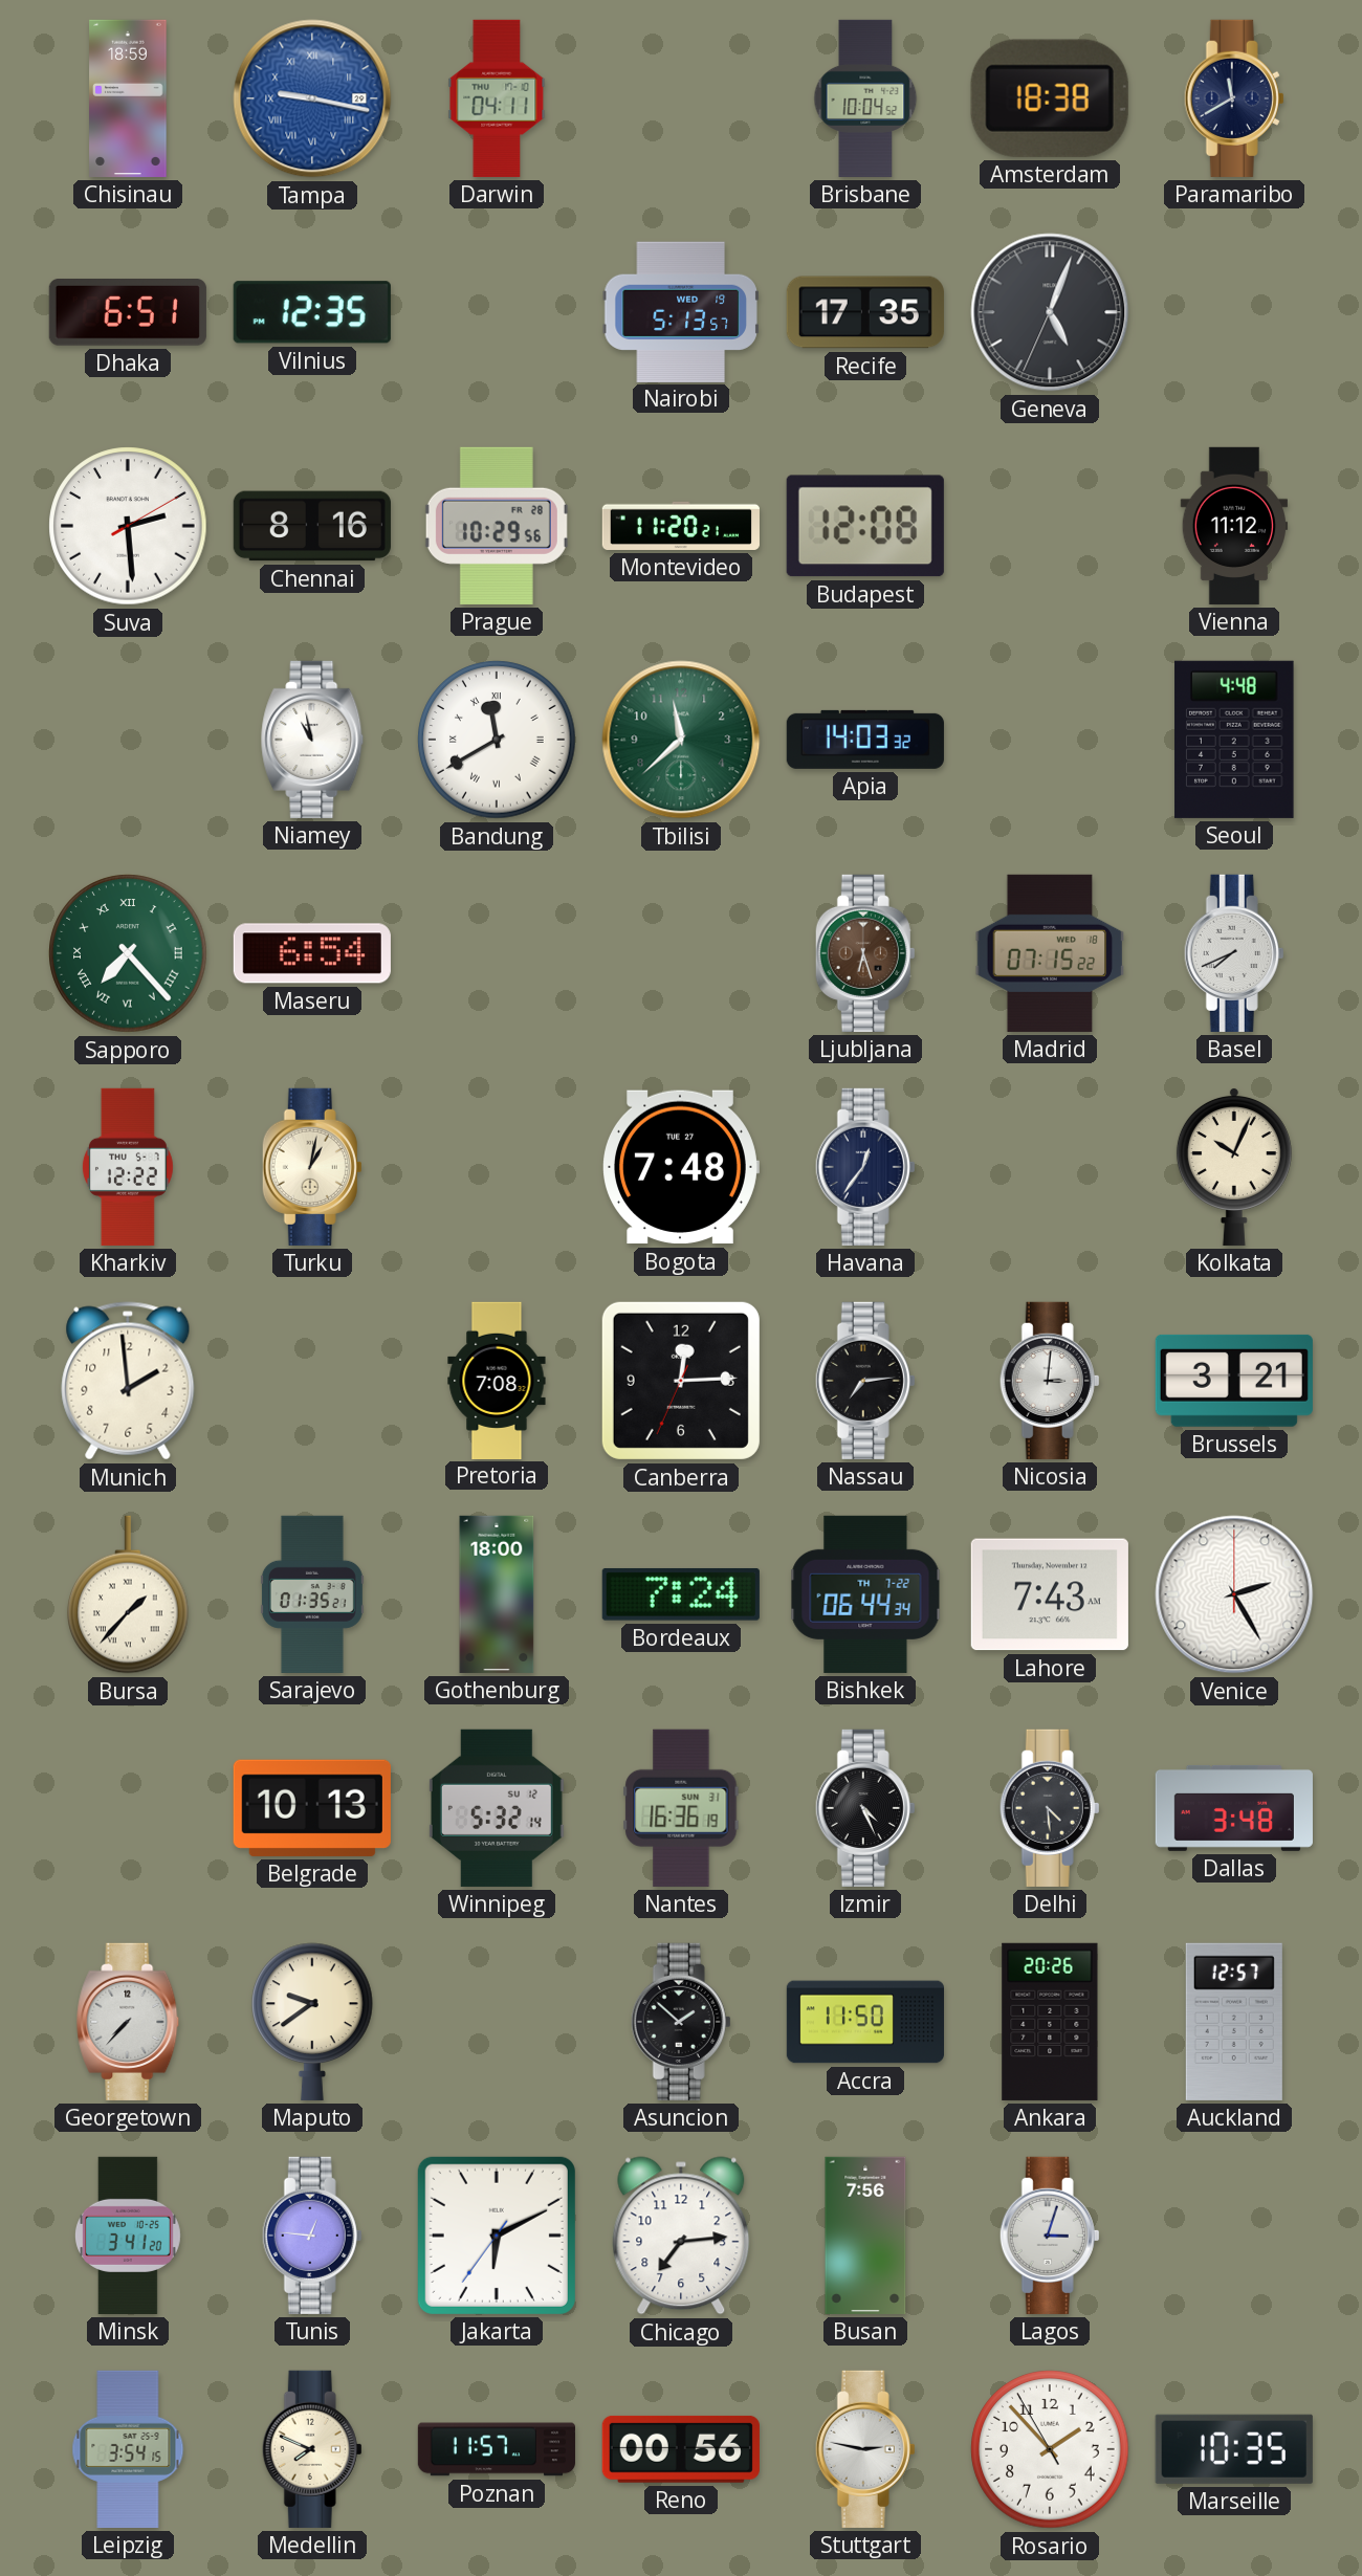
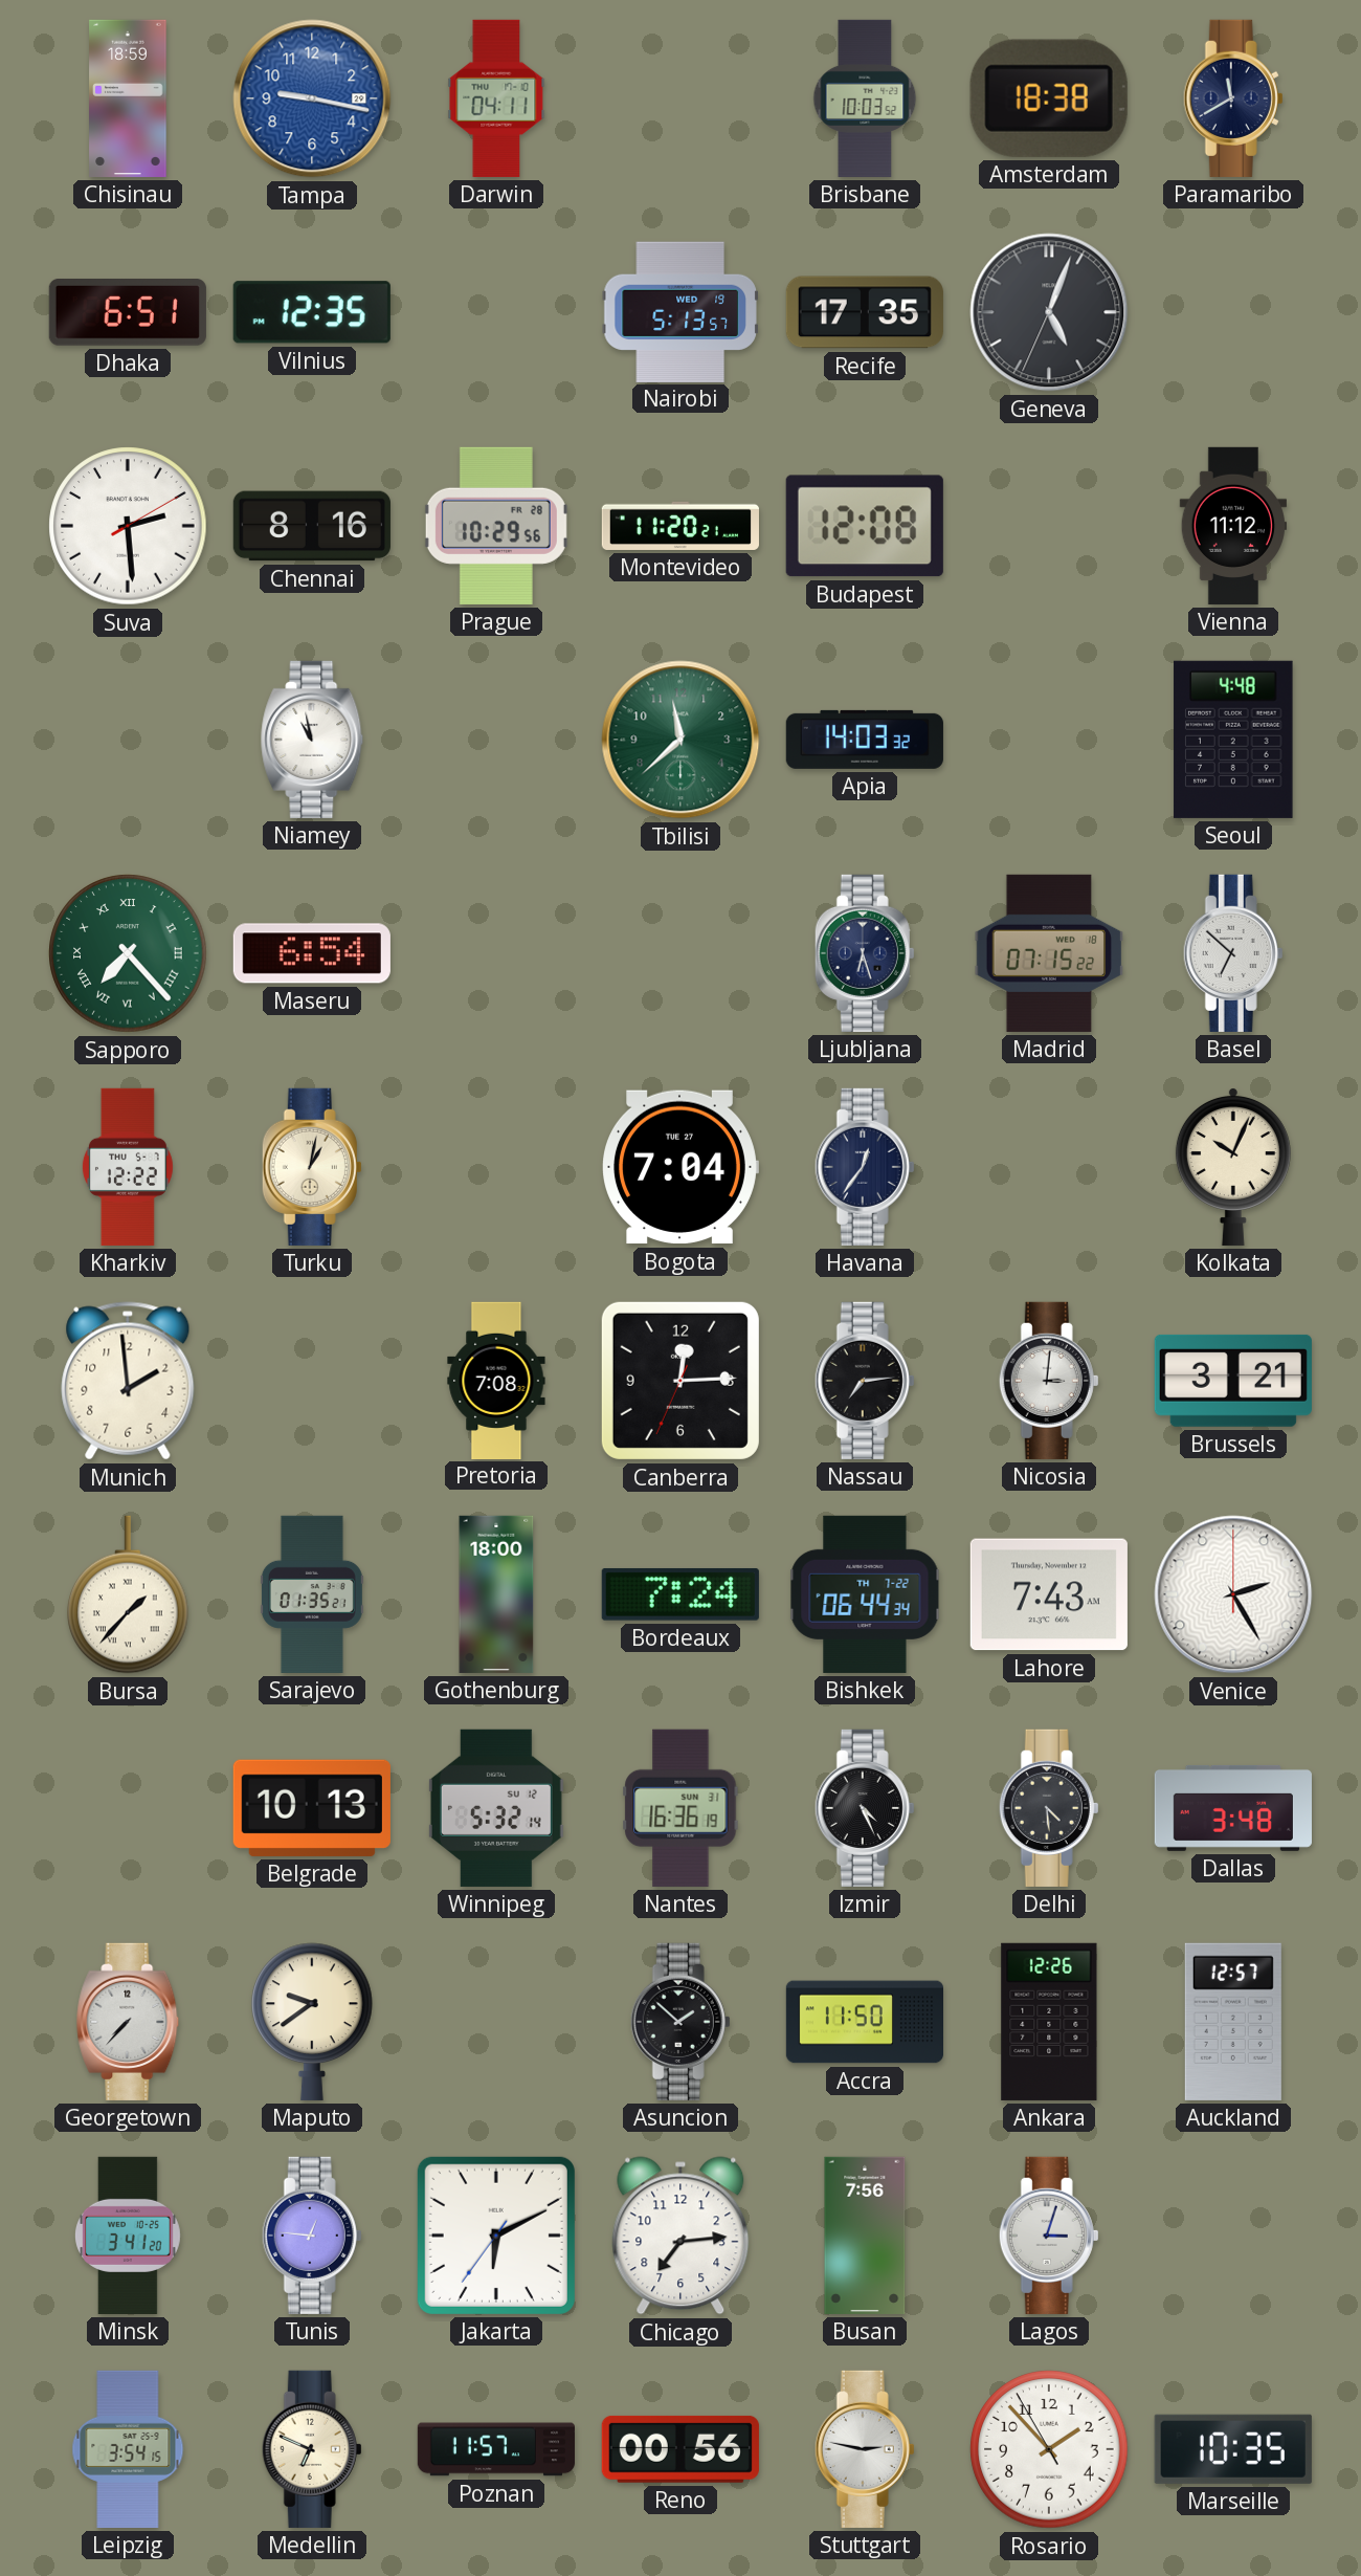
Tampa numerals: Roman -> Arabic
Brisbane: 10:04 -> 10:03
Bandung: 11:40 -> none
Ljubljana dial: brown -> navy
Basel: 7:41 -> 6:52
Bogota: 7:48 -> 7:04
Ankara: 20:26 -> 12:26
Medellin: 7:49 -> 6:49
